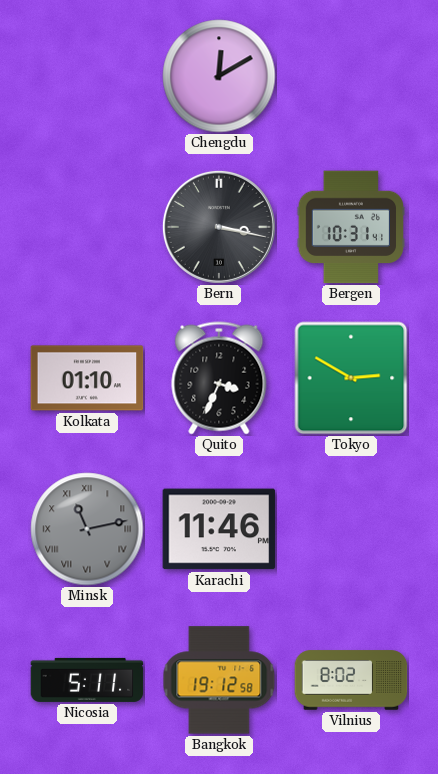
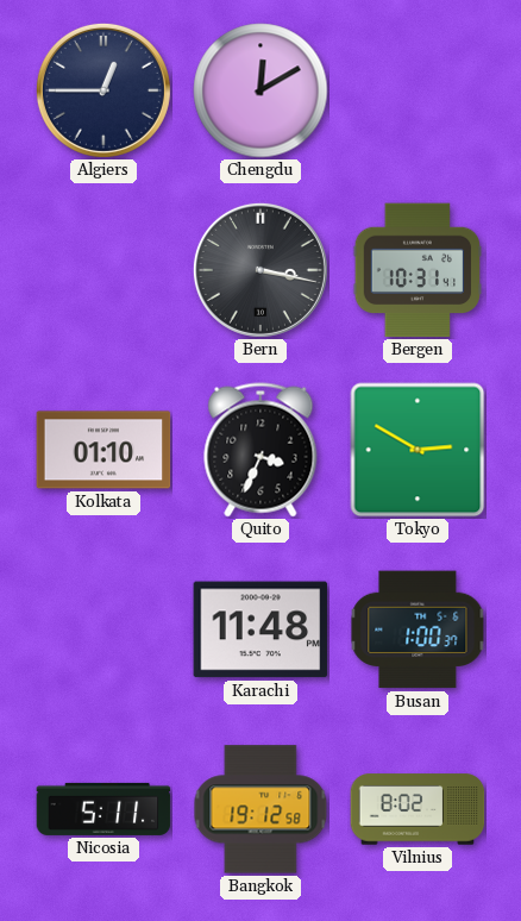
Algiers: none -> 12:45
Minsk: 11:13 -> none
Karachi: 11:46 -> 11:48
Busan: none -> 1:00
